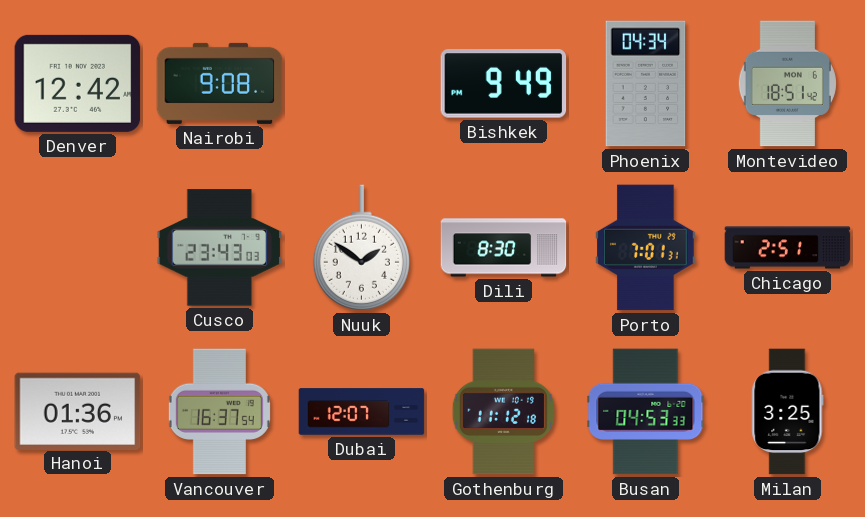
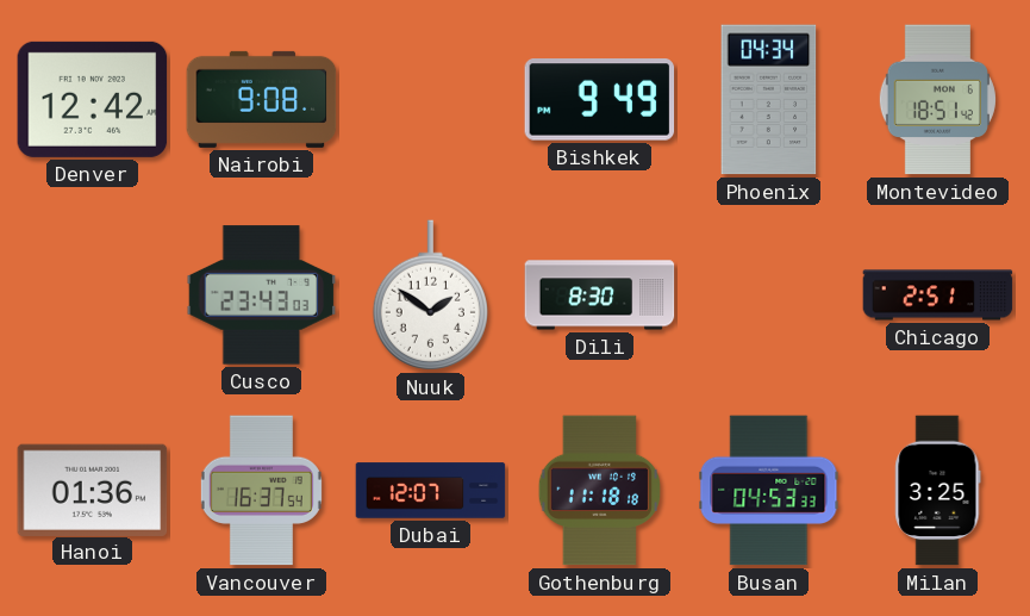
Porto: 7:01 -> none
Gothenburg: 11:12 -> 11:18
